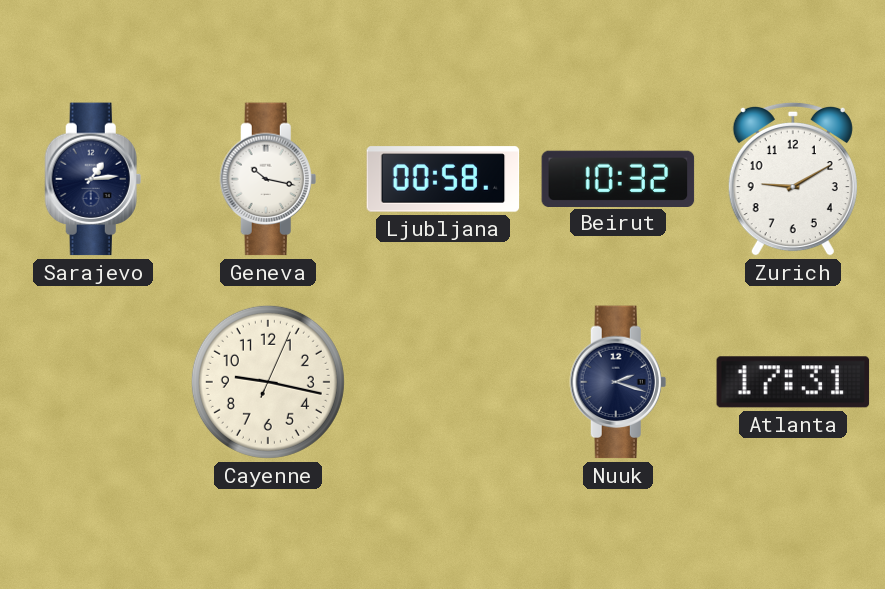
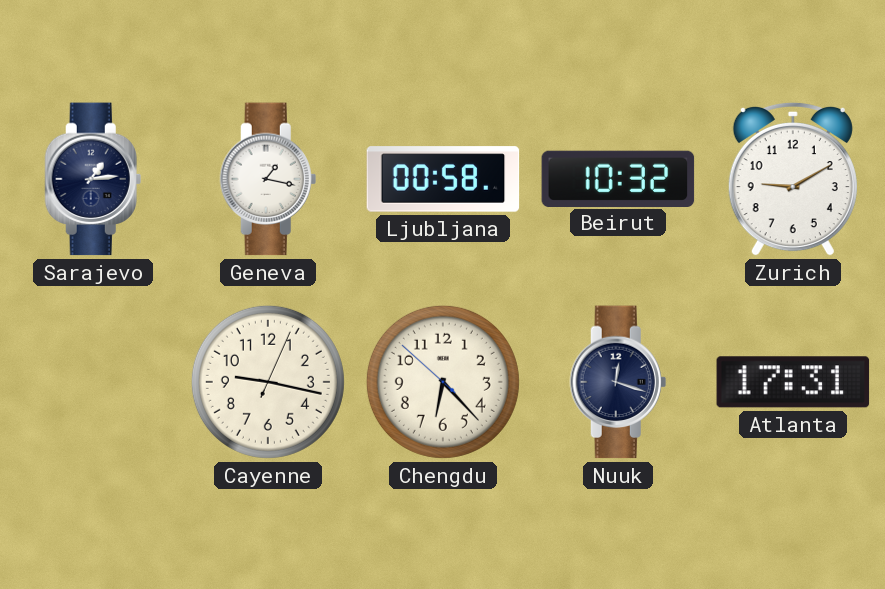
Geneva: 10:17 -> 1:17
Chengdu: none -> 6:22
Nuuk: 2:18 -> 12:18
